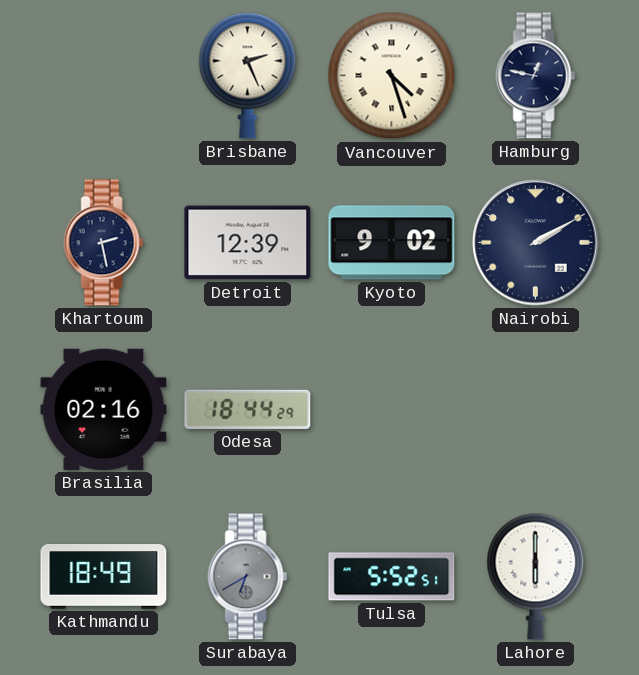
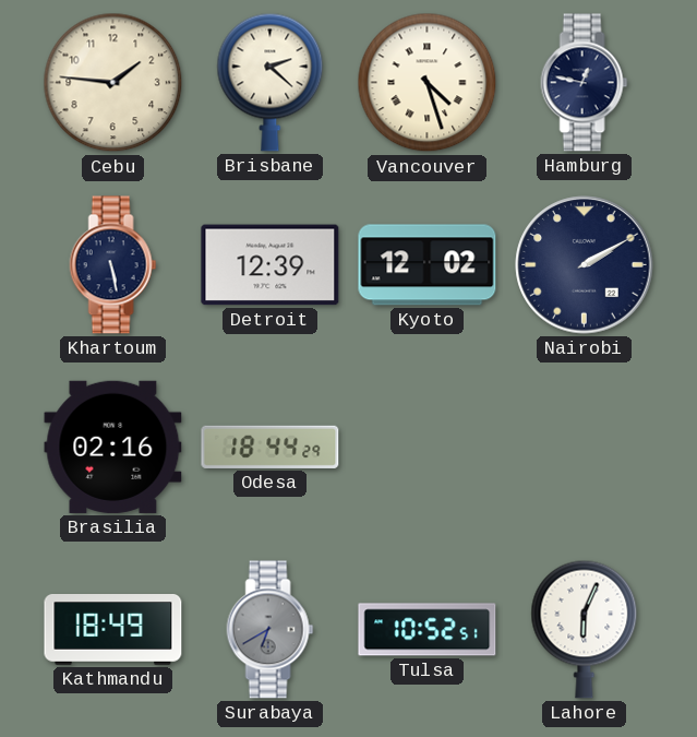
Cebu: none -> 1:46
Brisbane: 2:26 -> 2:22
Khartoum: 2:28 -> 5:28
Kyoto: 9:02 -> 12:02
Tulsa: 5:52 -> 10:52
Lahore: 6:00 -> 6:04
